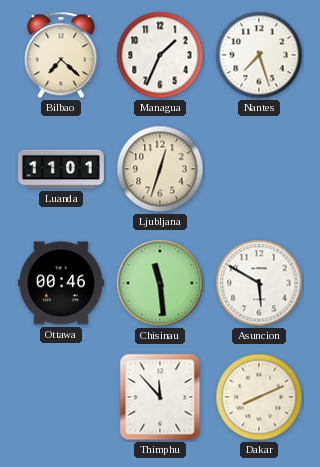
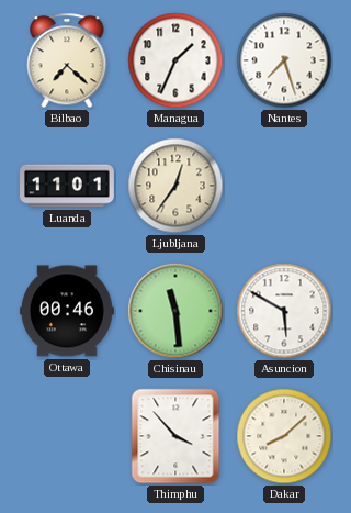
Ljubljana: 12:33 -> 12:36
Thimphu: 11:53 -> 3:53
Dakar: 8:11 -> 8:08
